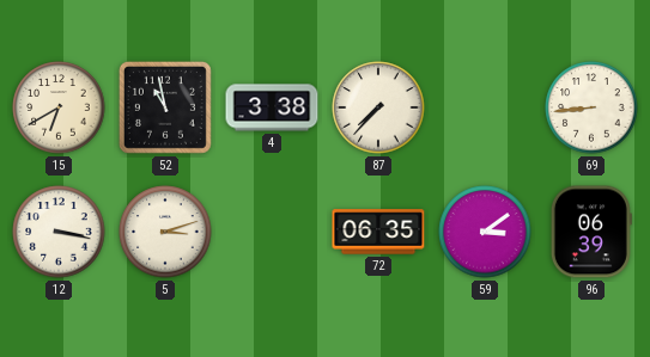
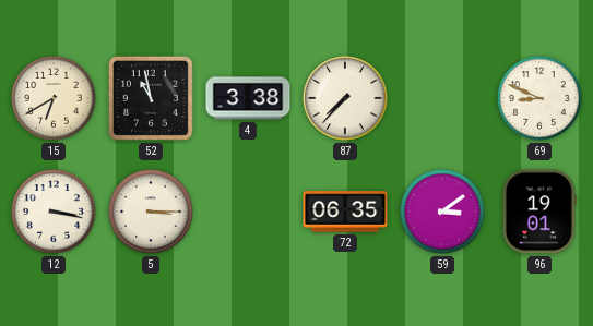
69: 8:44 -> 8:49
5: 3:12 -> 3:15
96: 06:39 -> 19:01
